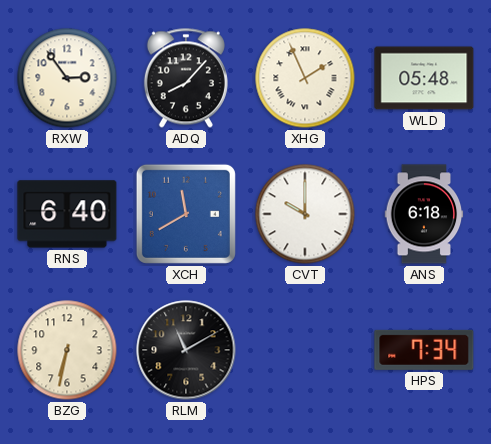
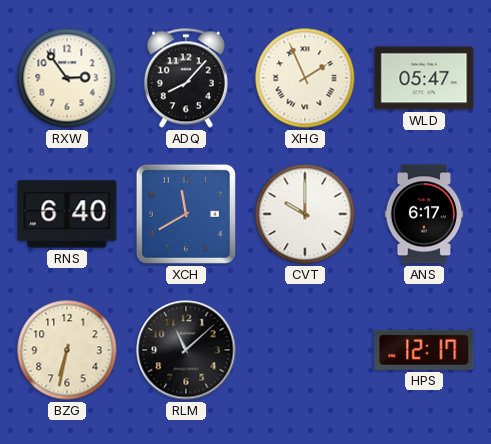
WLD: 05:48 -> 05:47
ANS: 6:18 -> 6:17
RLM: 11:10 -> 11:08
HPS: 7:34 -> 12:17
